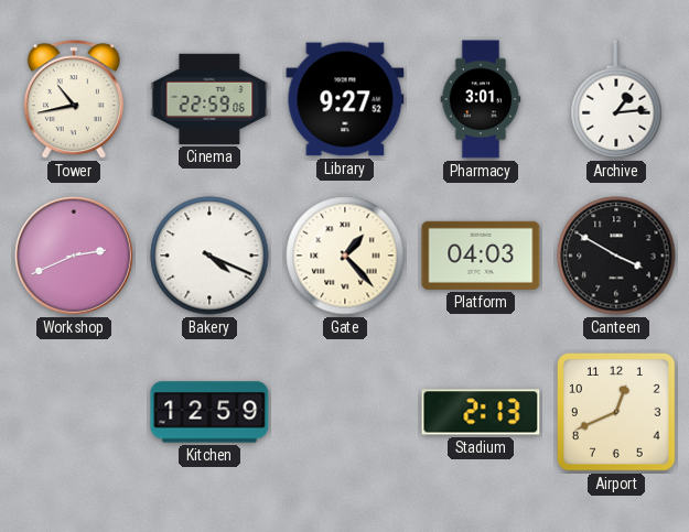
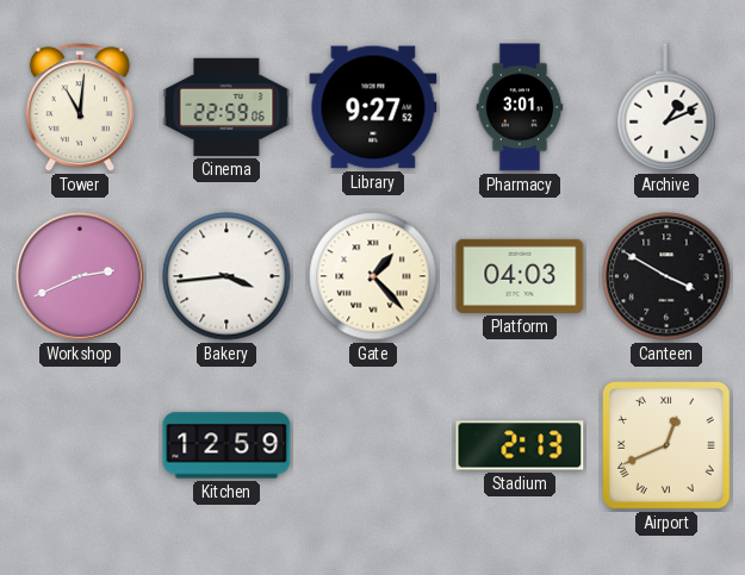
Tower: 10:43 -> 11:01
Archive: 1:14 -> 1:11
Bakery: 4:19 -> 3:44
Airport numerals: Arabic -> Roman
